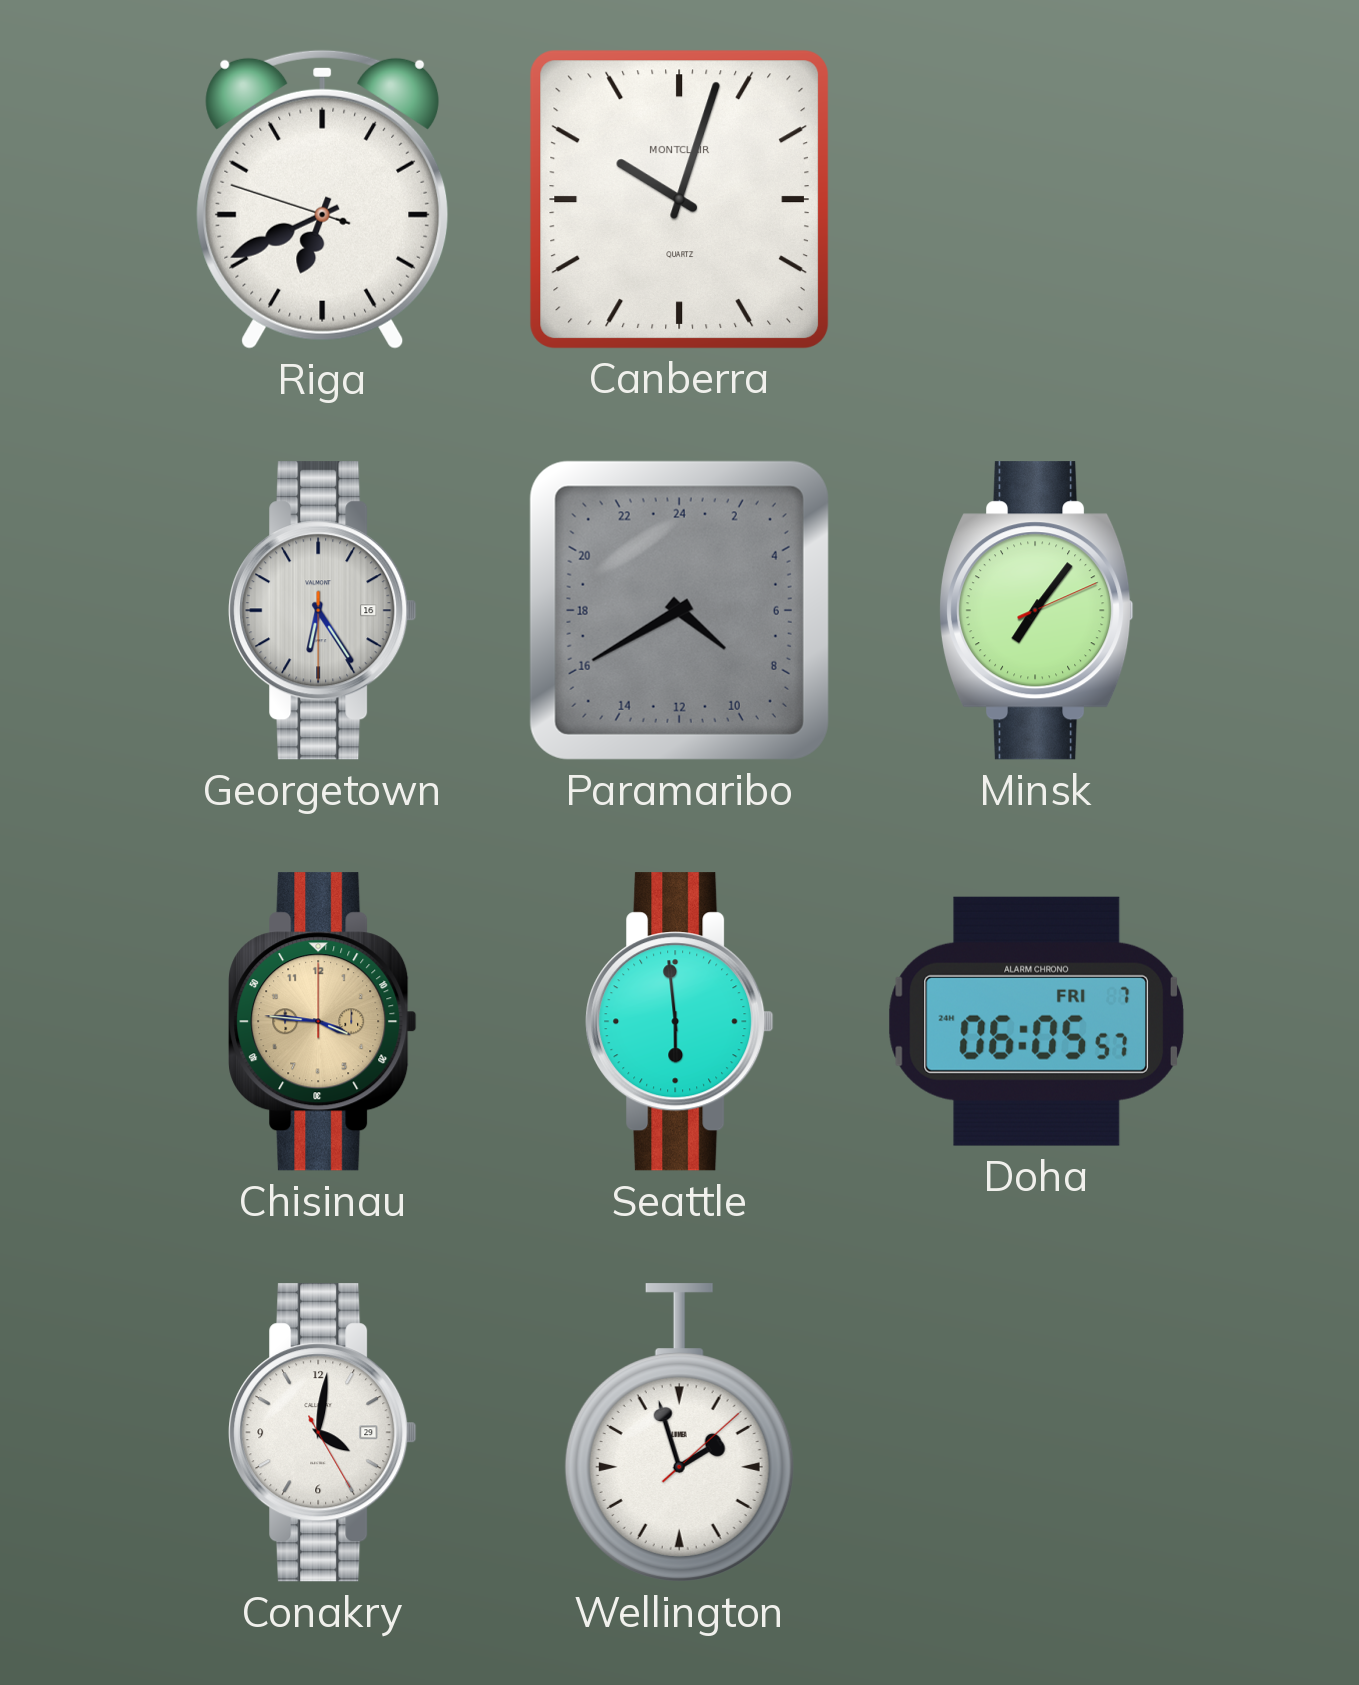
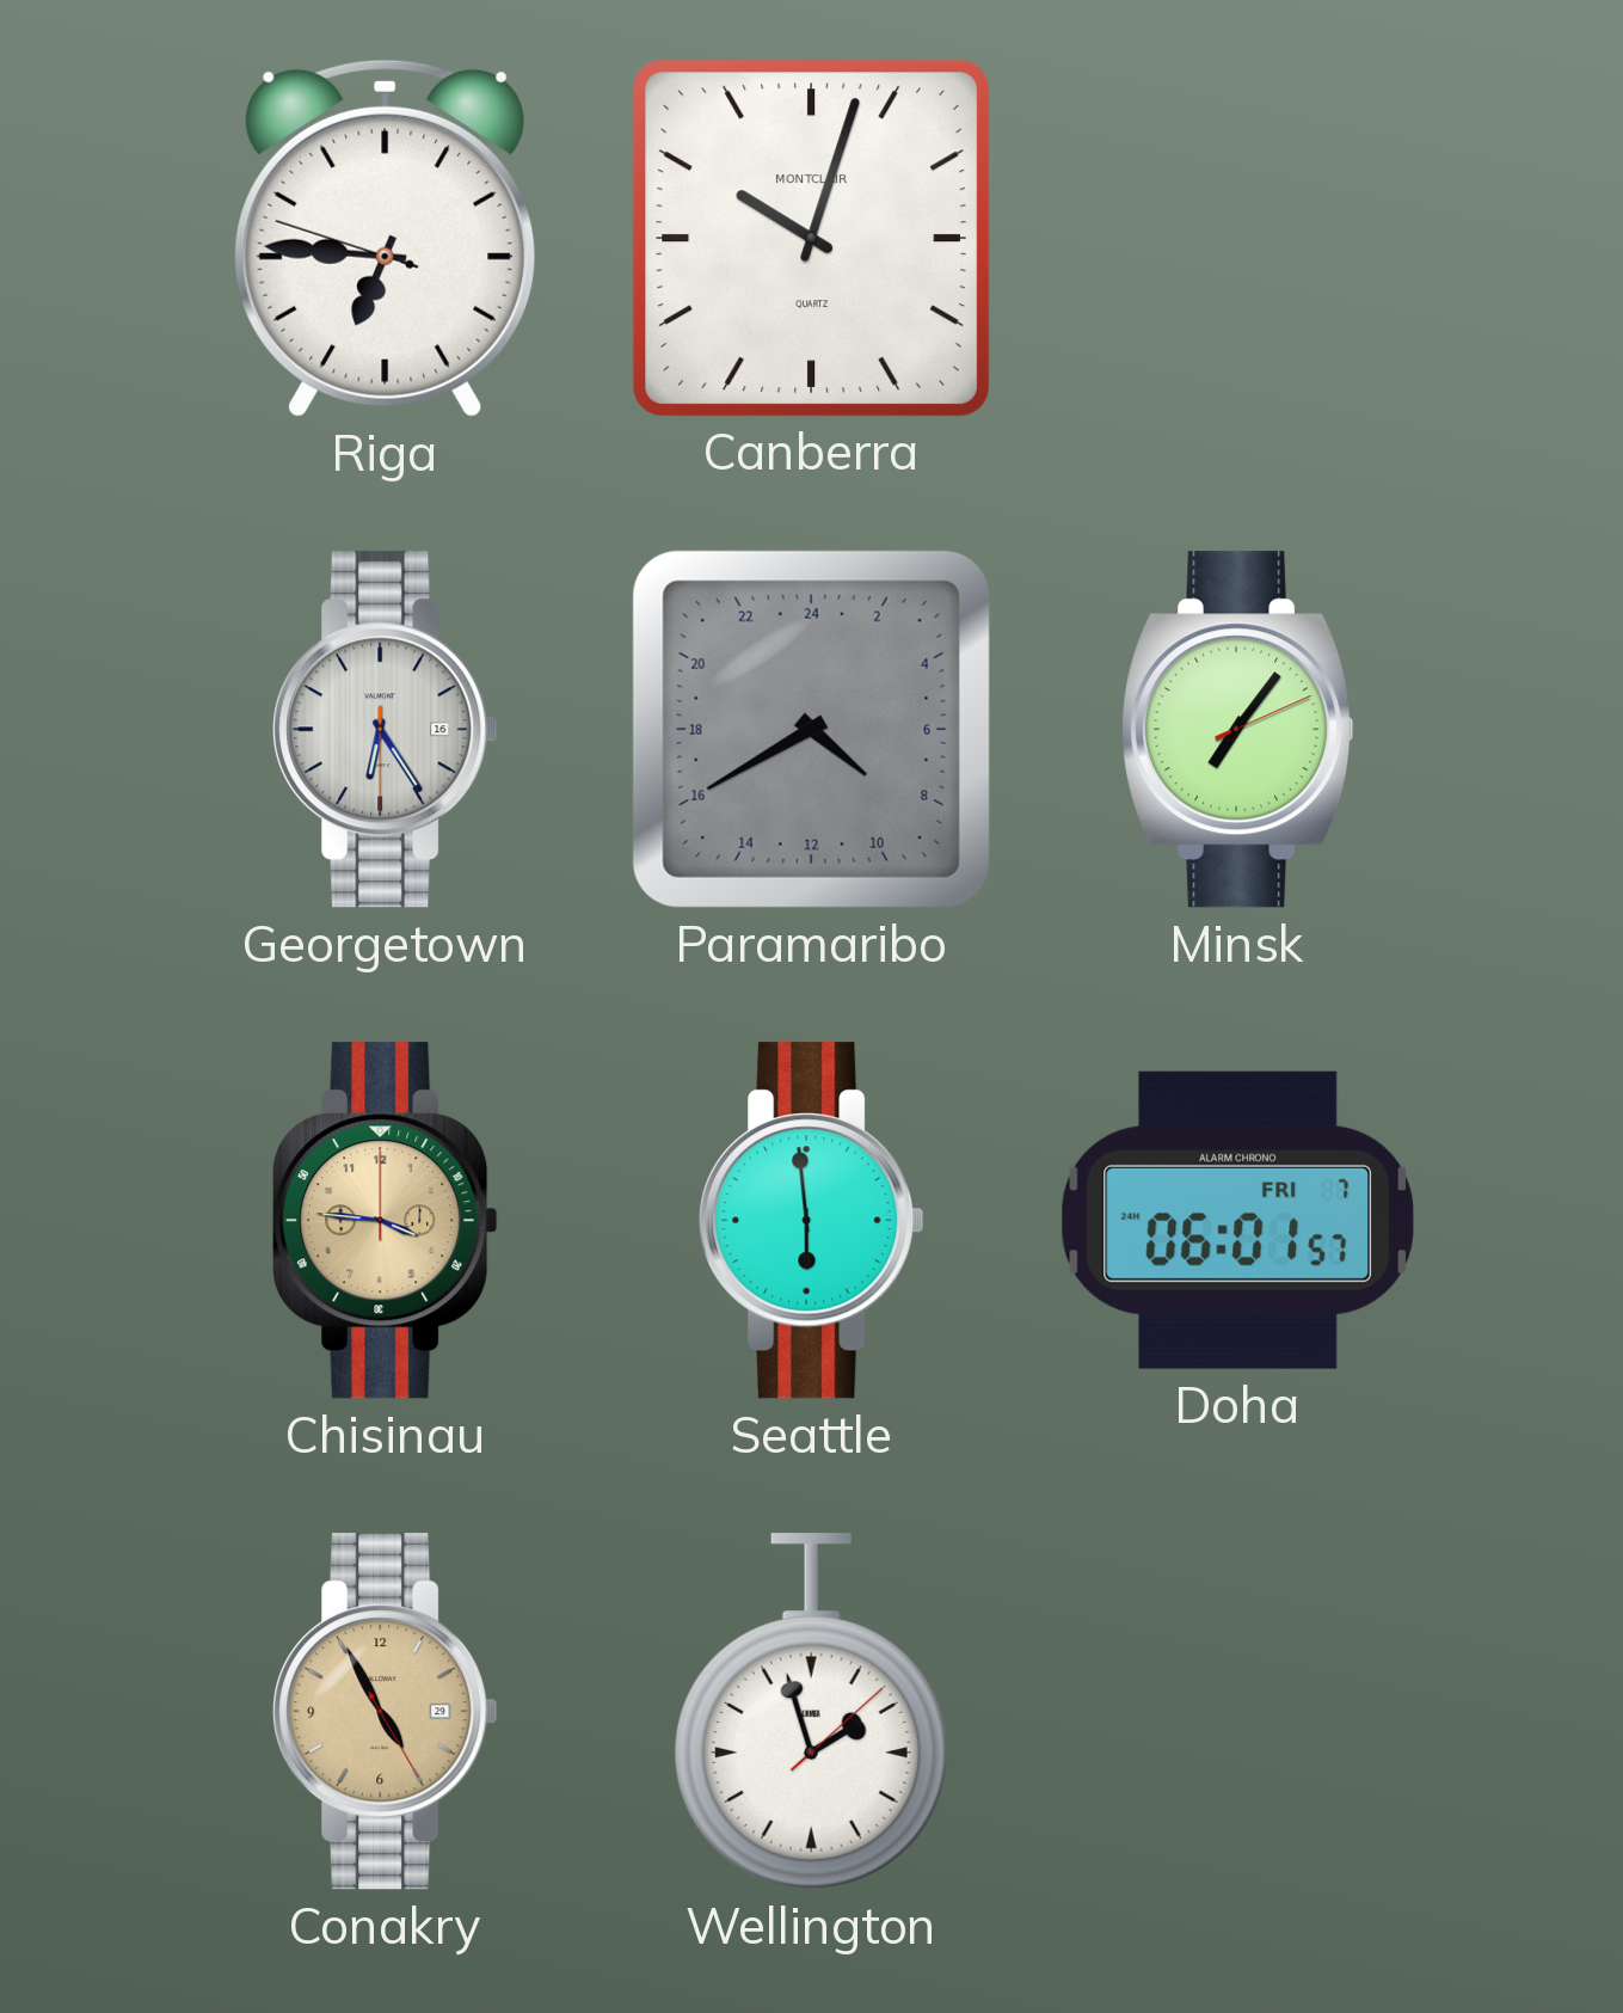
Riga: 6:40 -> 6:45
Doha: 06:05 -> 06:01
Conakry: 4:01 -> 4:55
Conakry dial: white -> champagne
